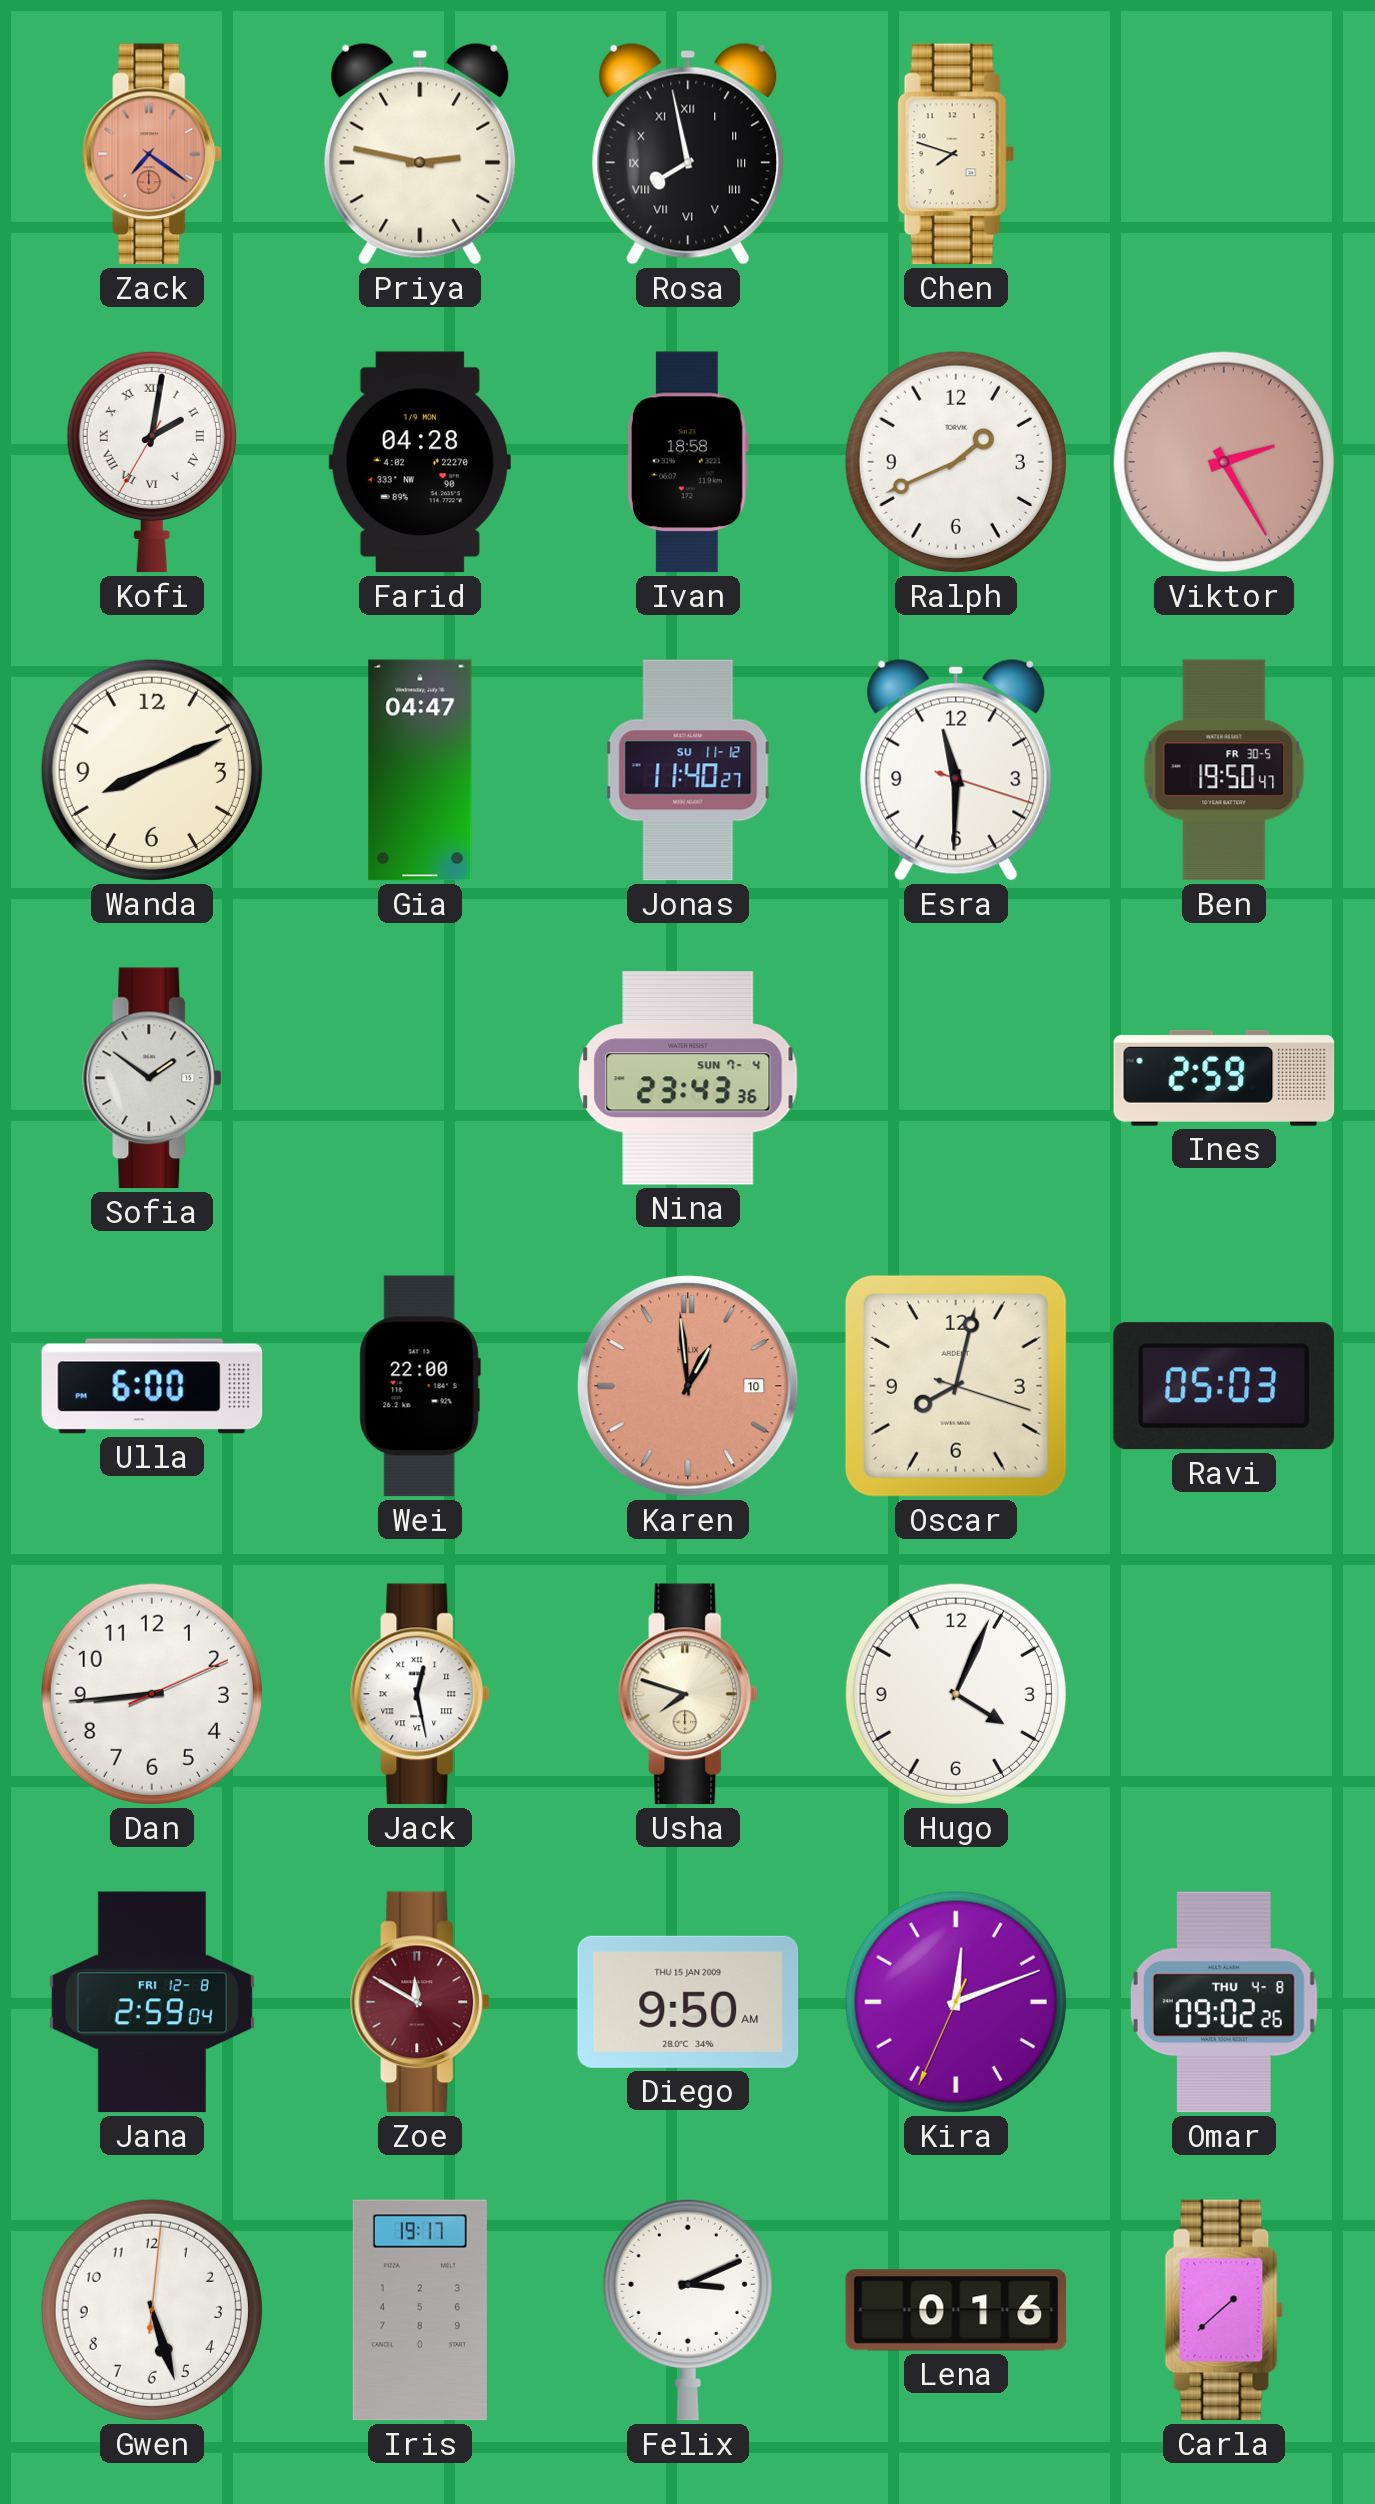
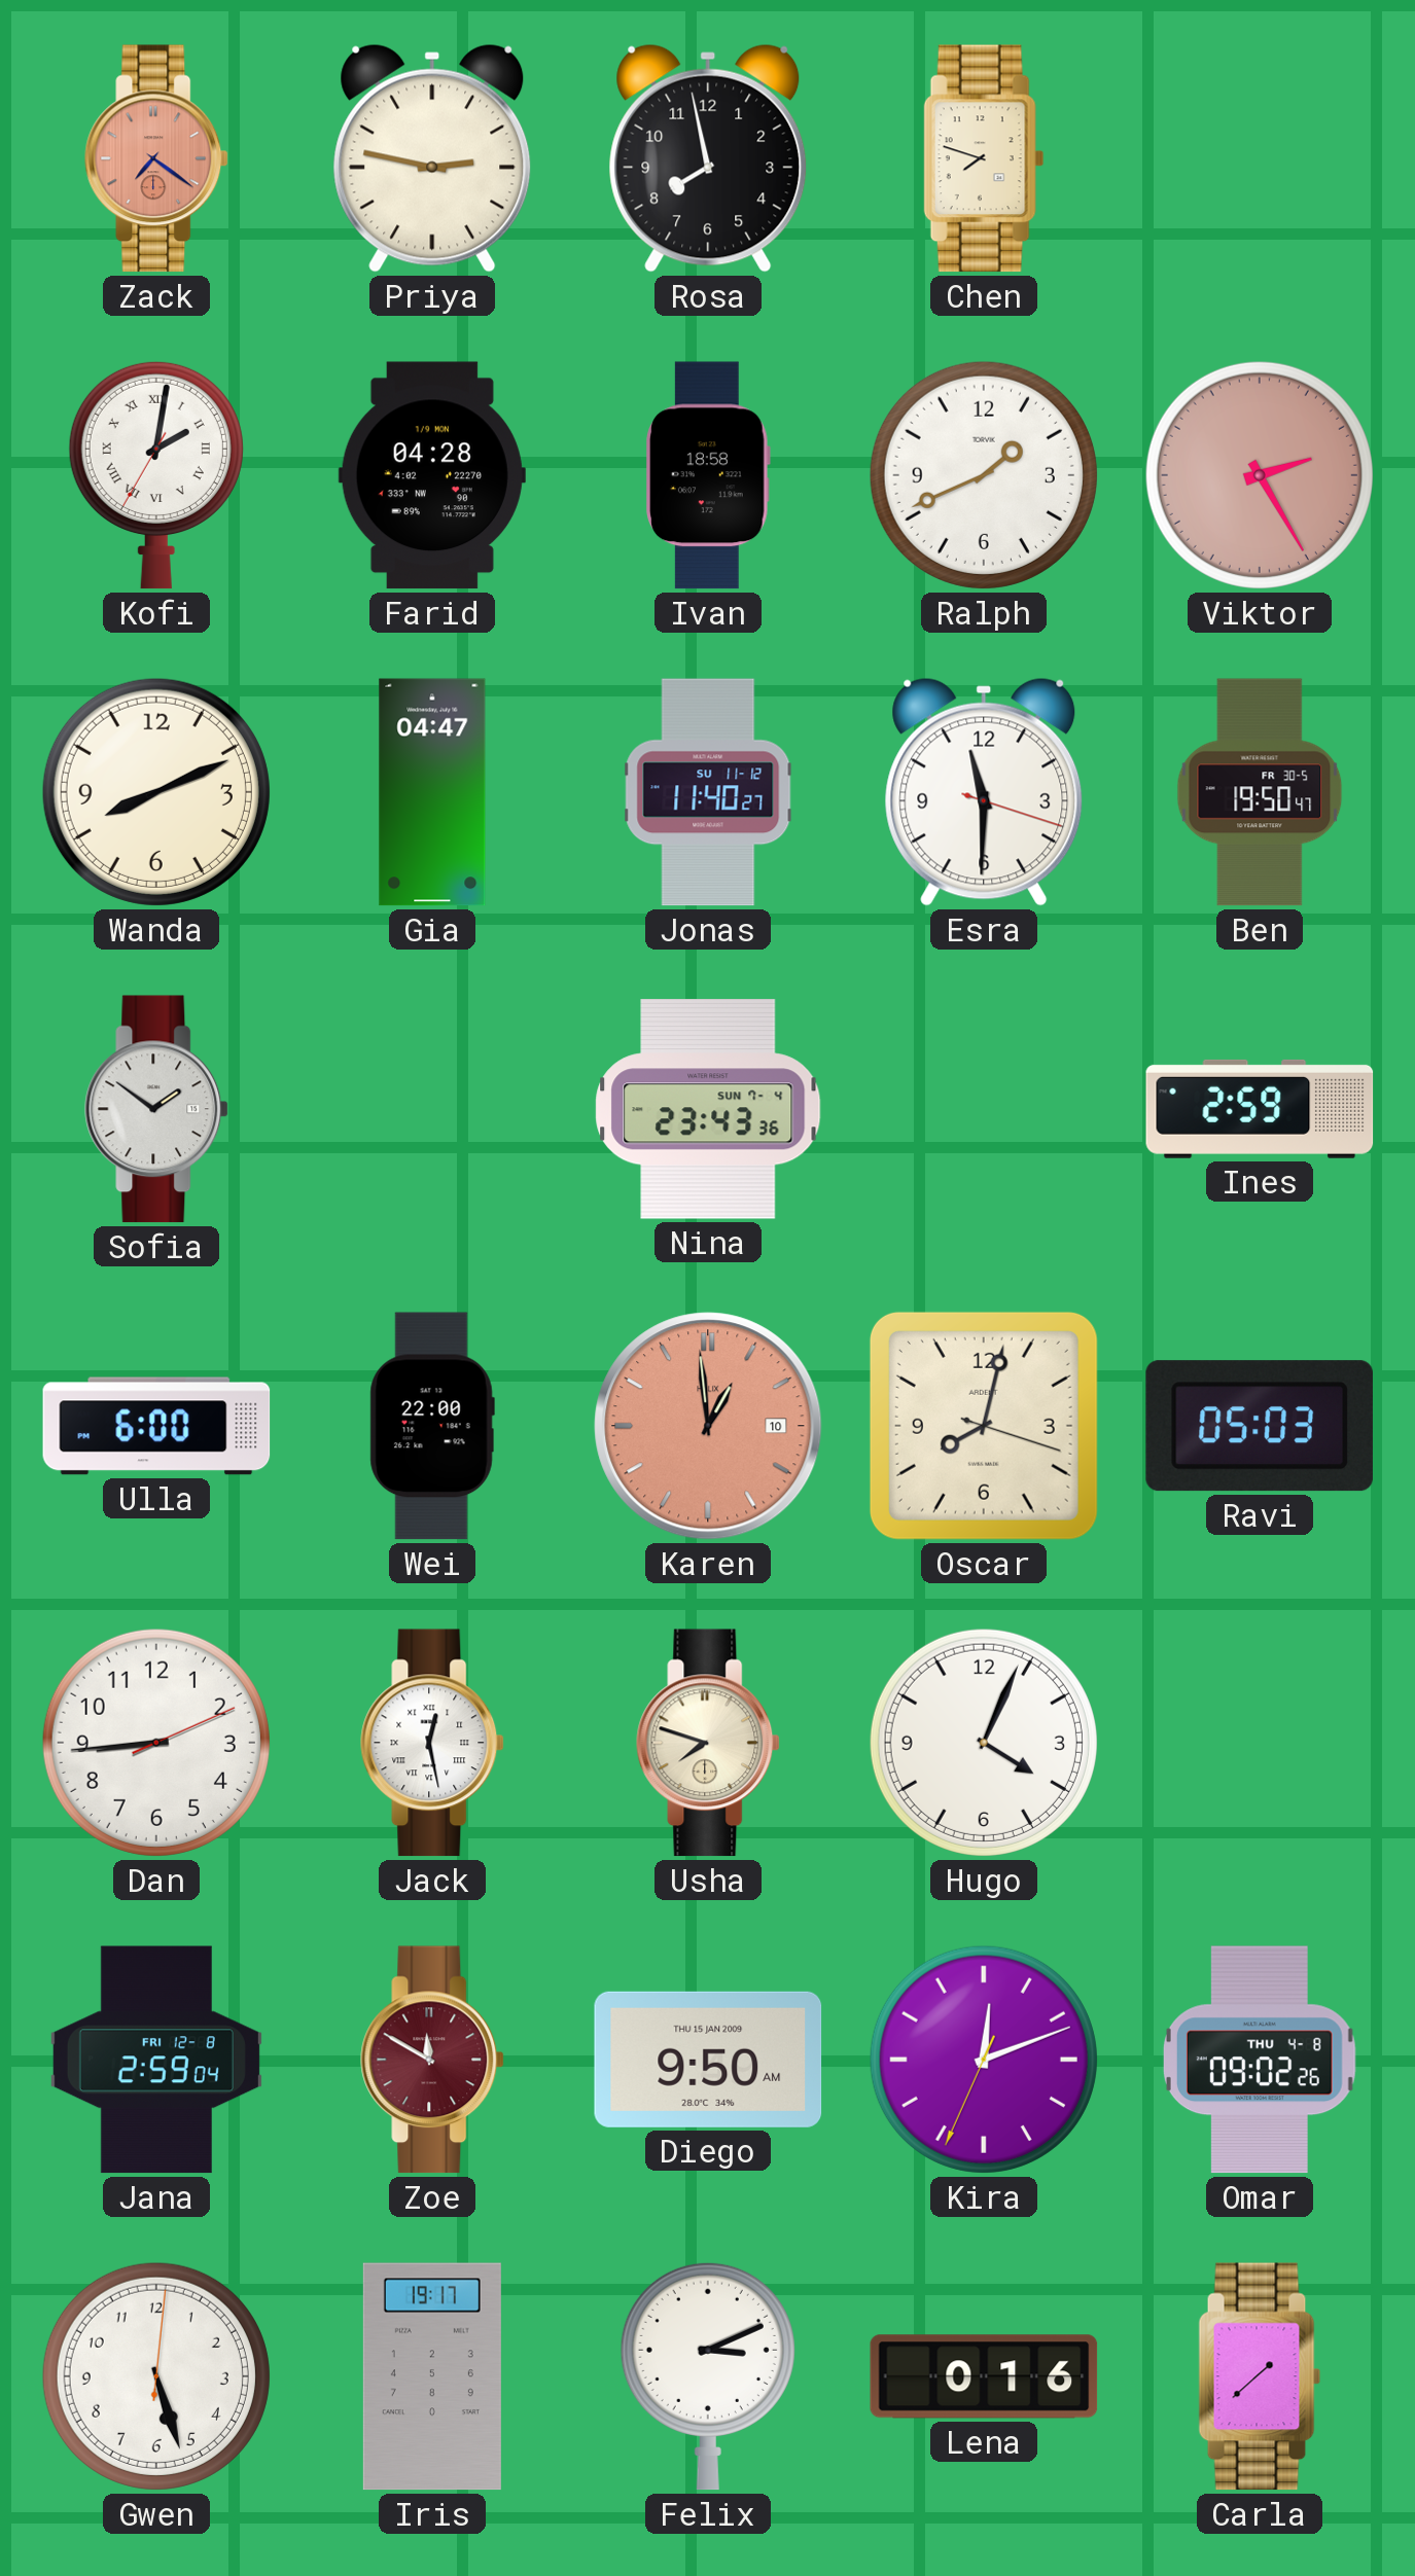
Rosa numerals: Roman -> Arabic
